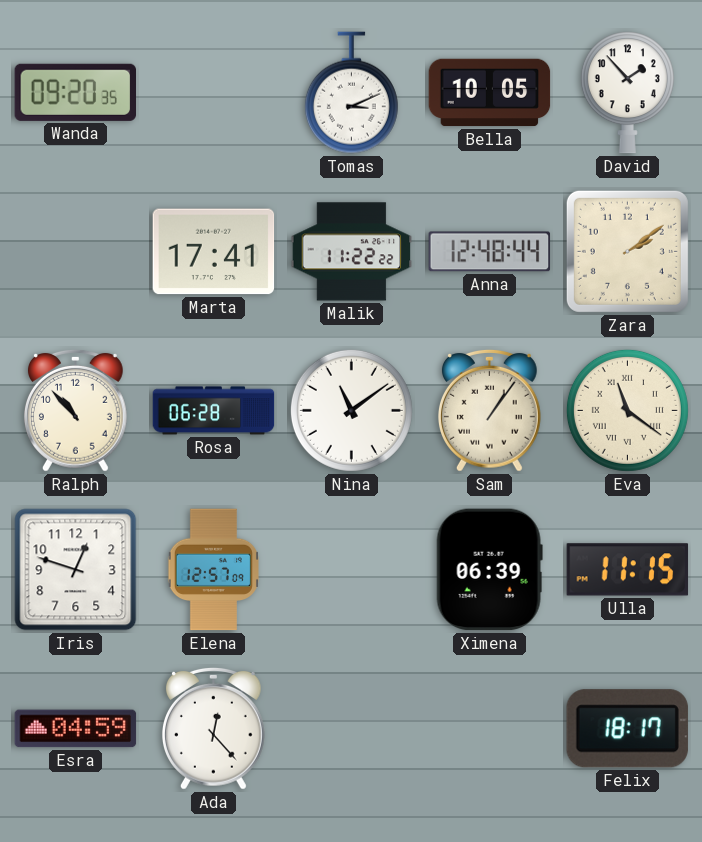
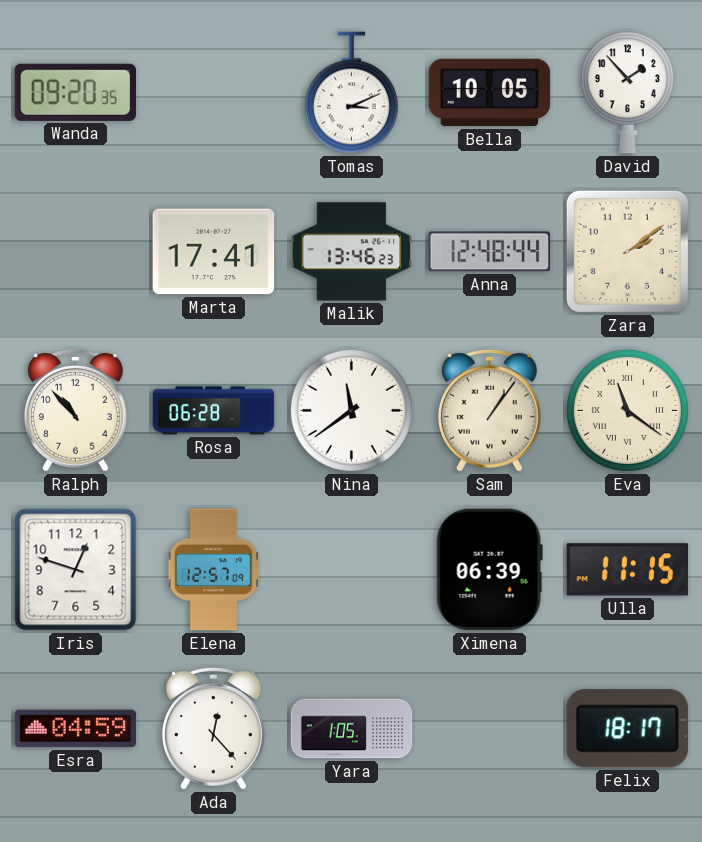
Malik: 11:22 -> 13:46
Nina: 11:09 -> 11:39
Yara: none -> 1:05
